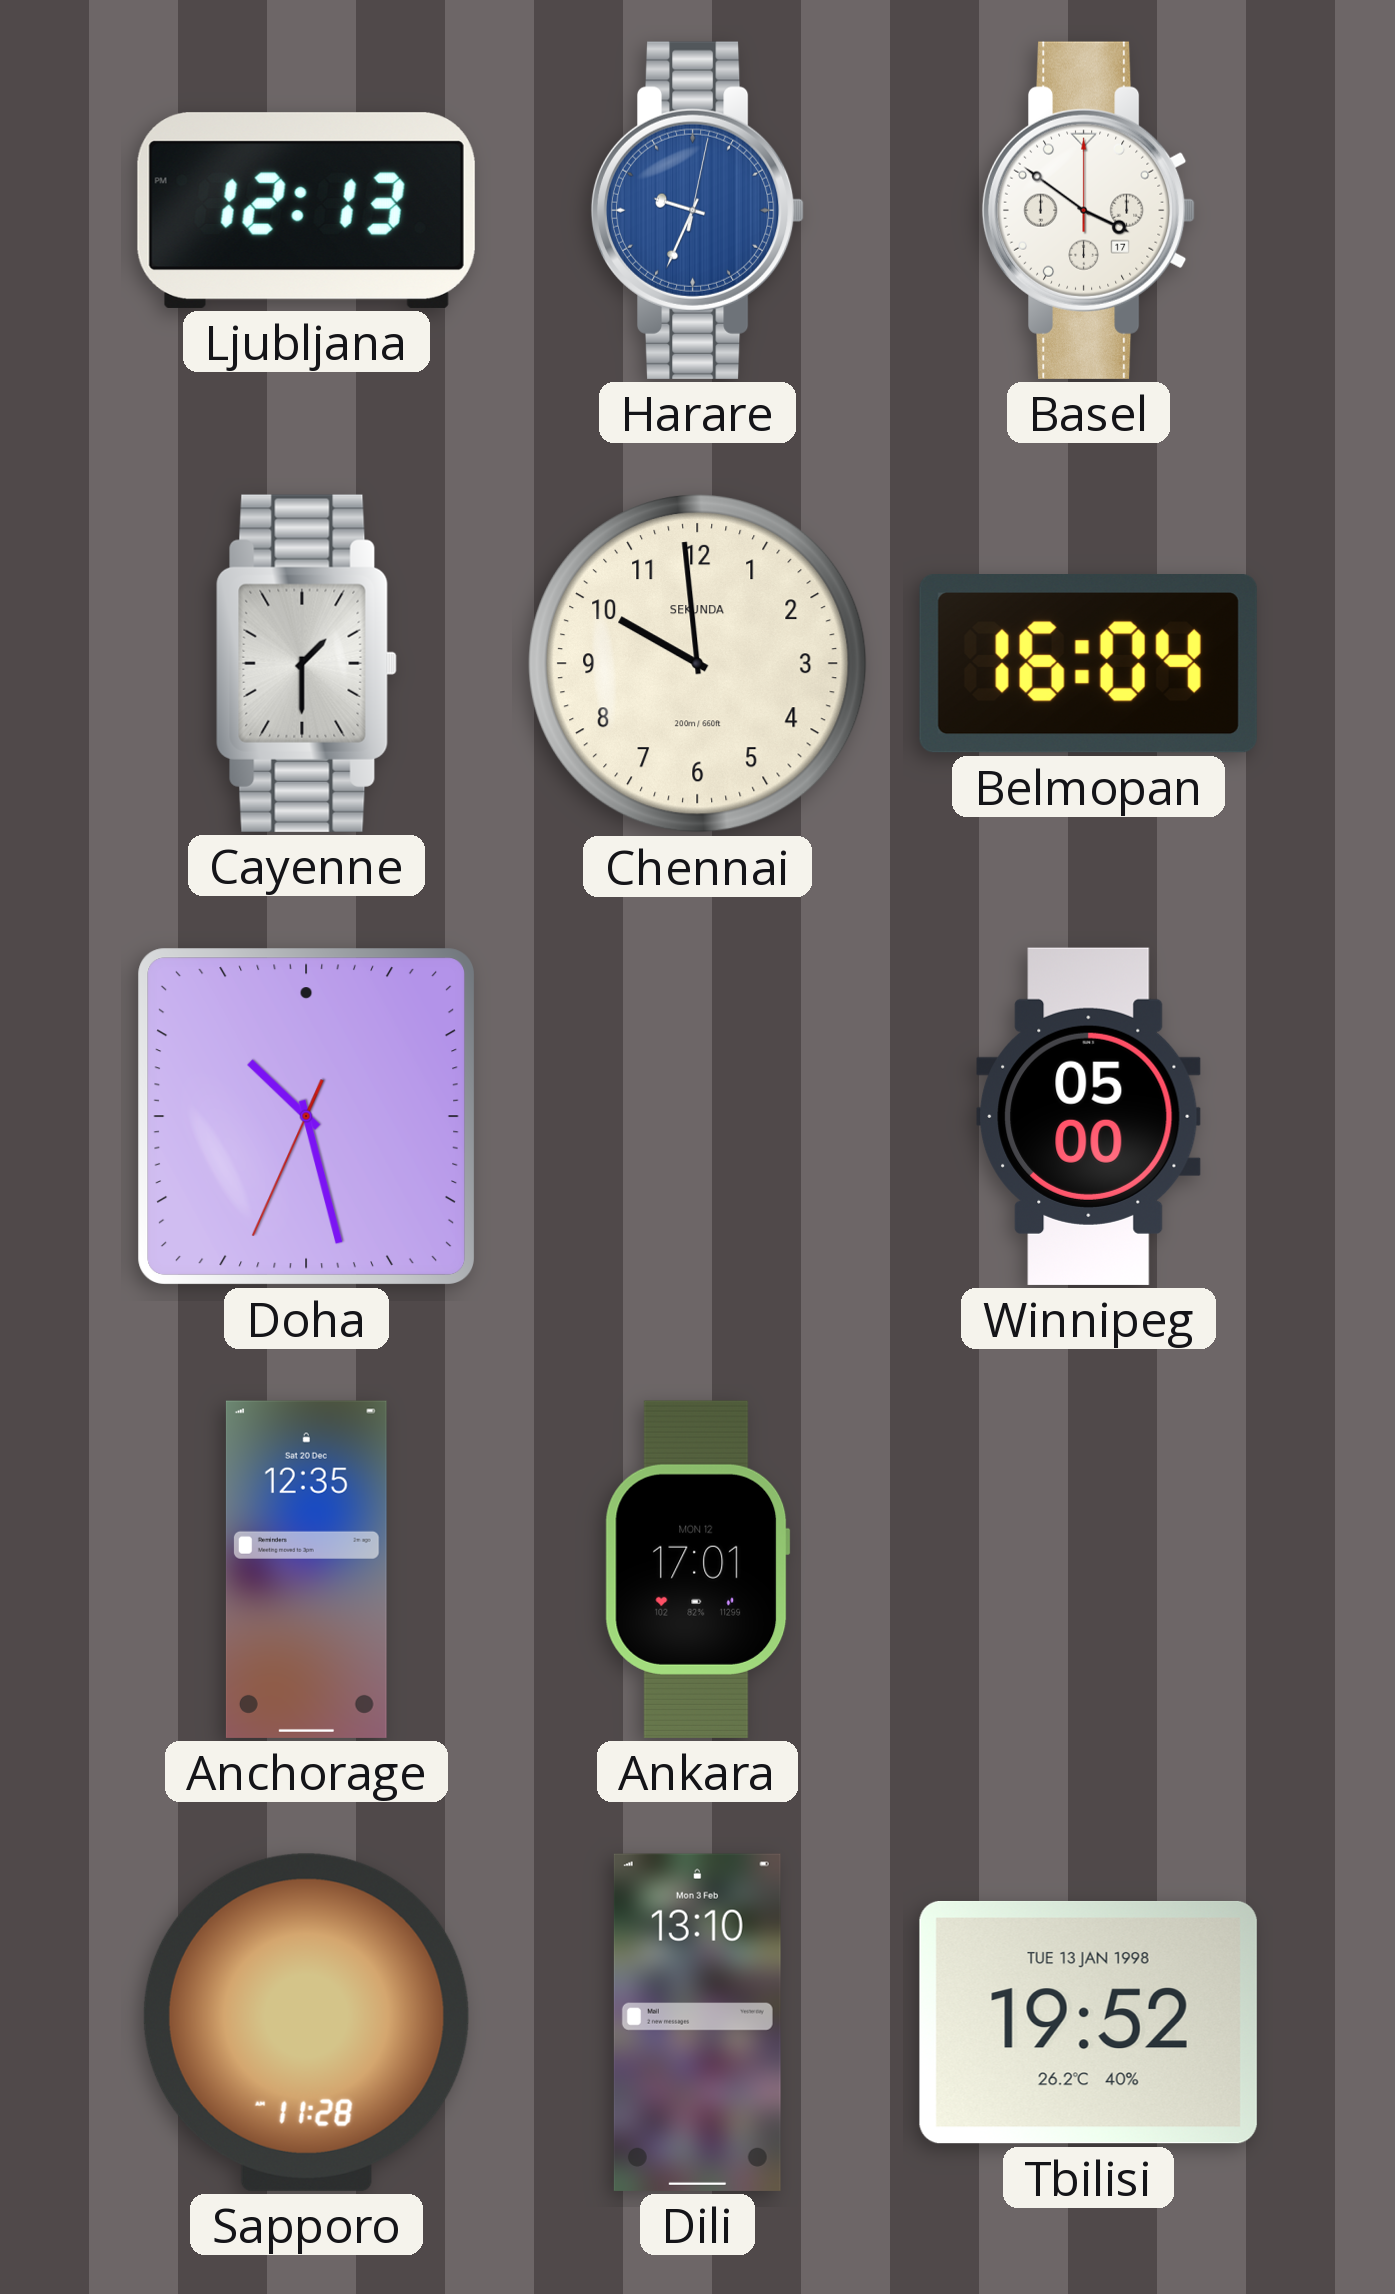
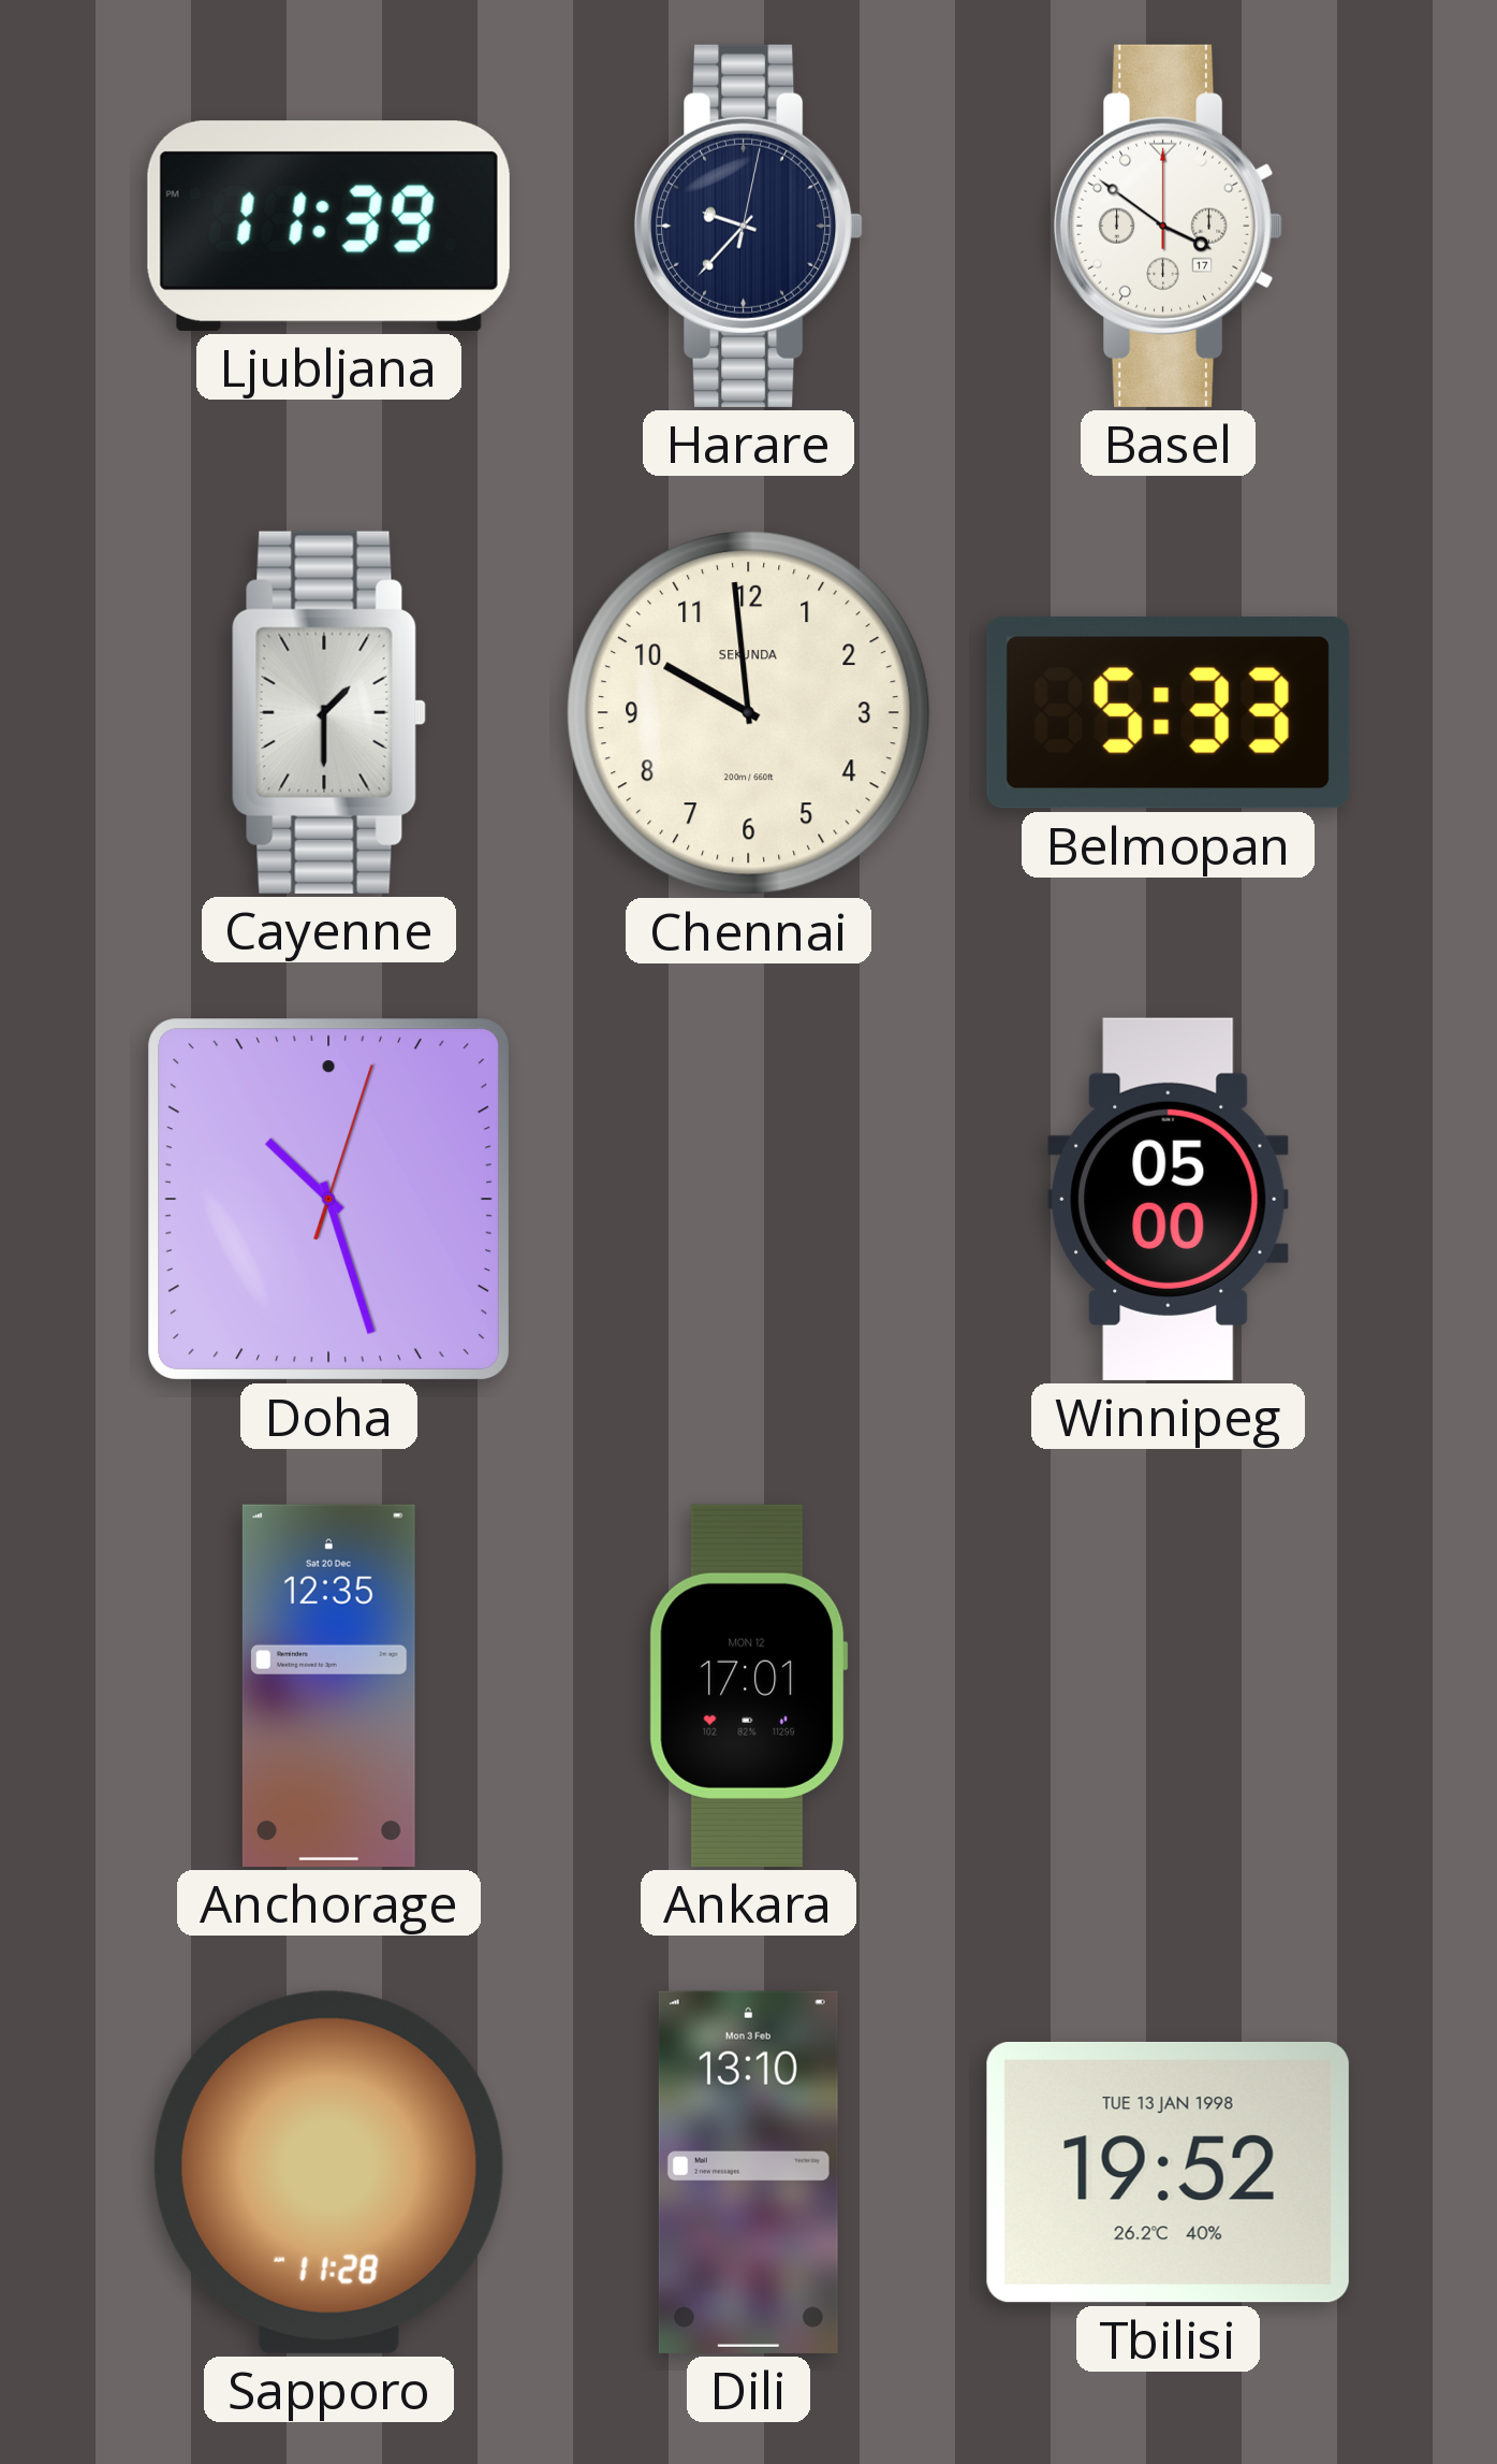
Ljubljana: 12:13 -> 11:39
Harare: 9:34 -> 9:37
Harare dial: blue -> navy
Belmopan: 16:04 -> 5:33
Doha: 10:27:34 -> 10:27:03
